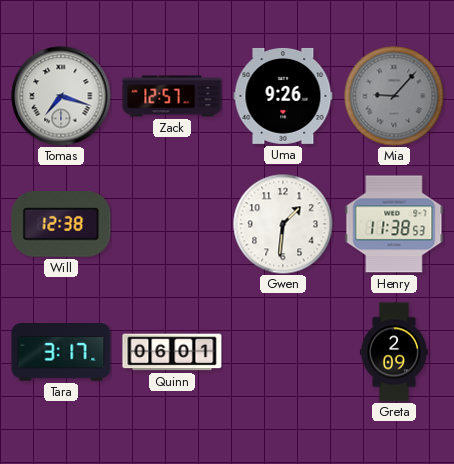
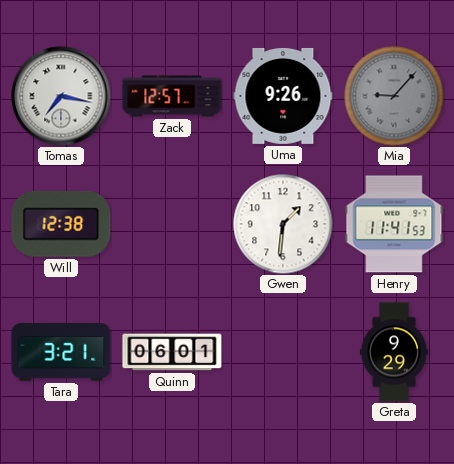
Tomas: 7:18 -> 7:17
Henry: 11:38 -> 11:41
Tara: 3:17 -> 3:21
Greta: 2:09 -> 9:29
